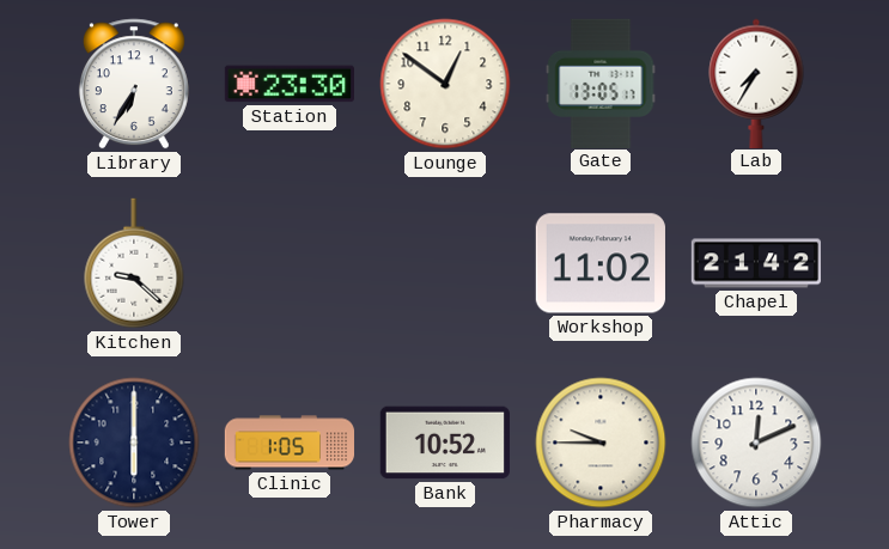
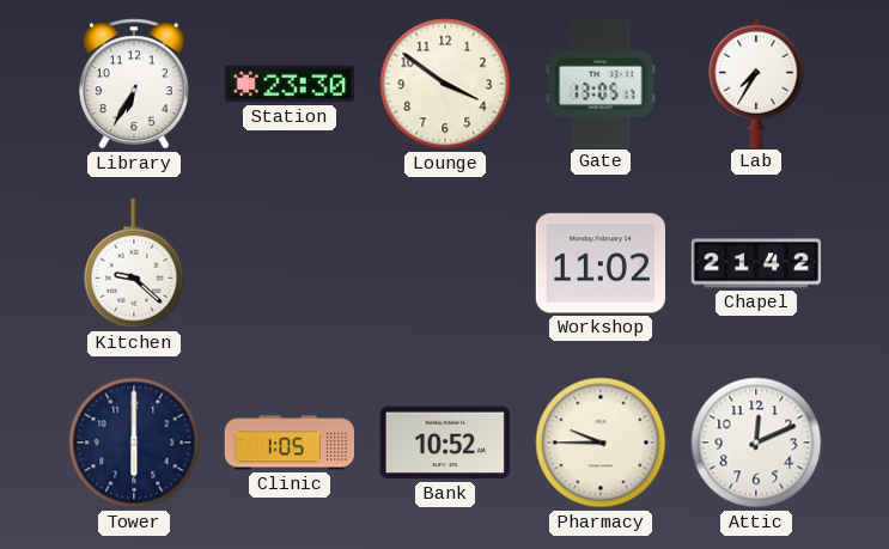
Lounge: 12:51 -> 3:51
